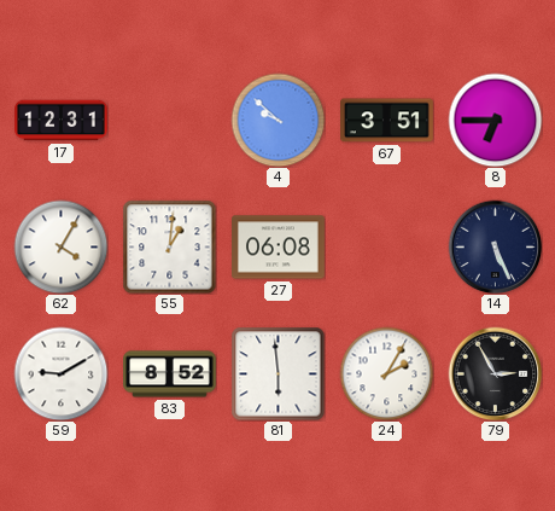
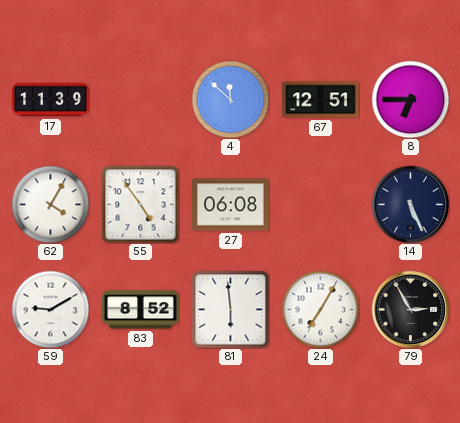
17: 12:31 -> 11:39
4: 9:52 -> 11:52
67: 3:51 -> 12:51
55: 1:01 -> 4:54
24: 2:05 -> 7:05
